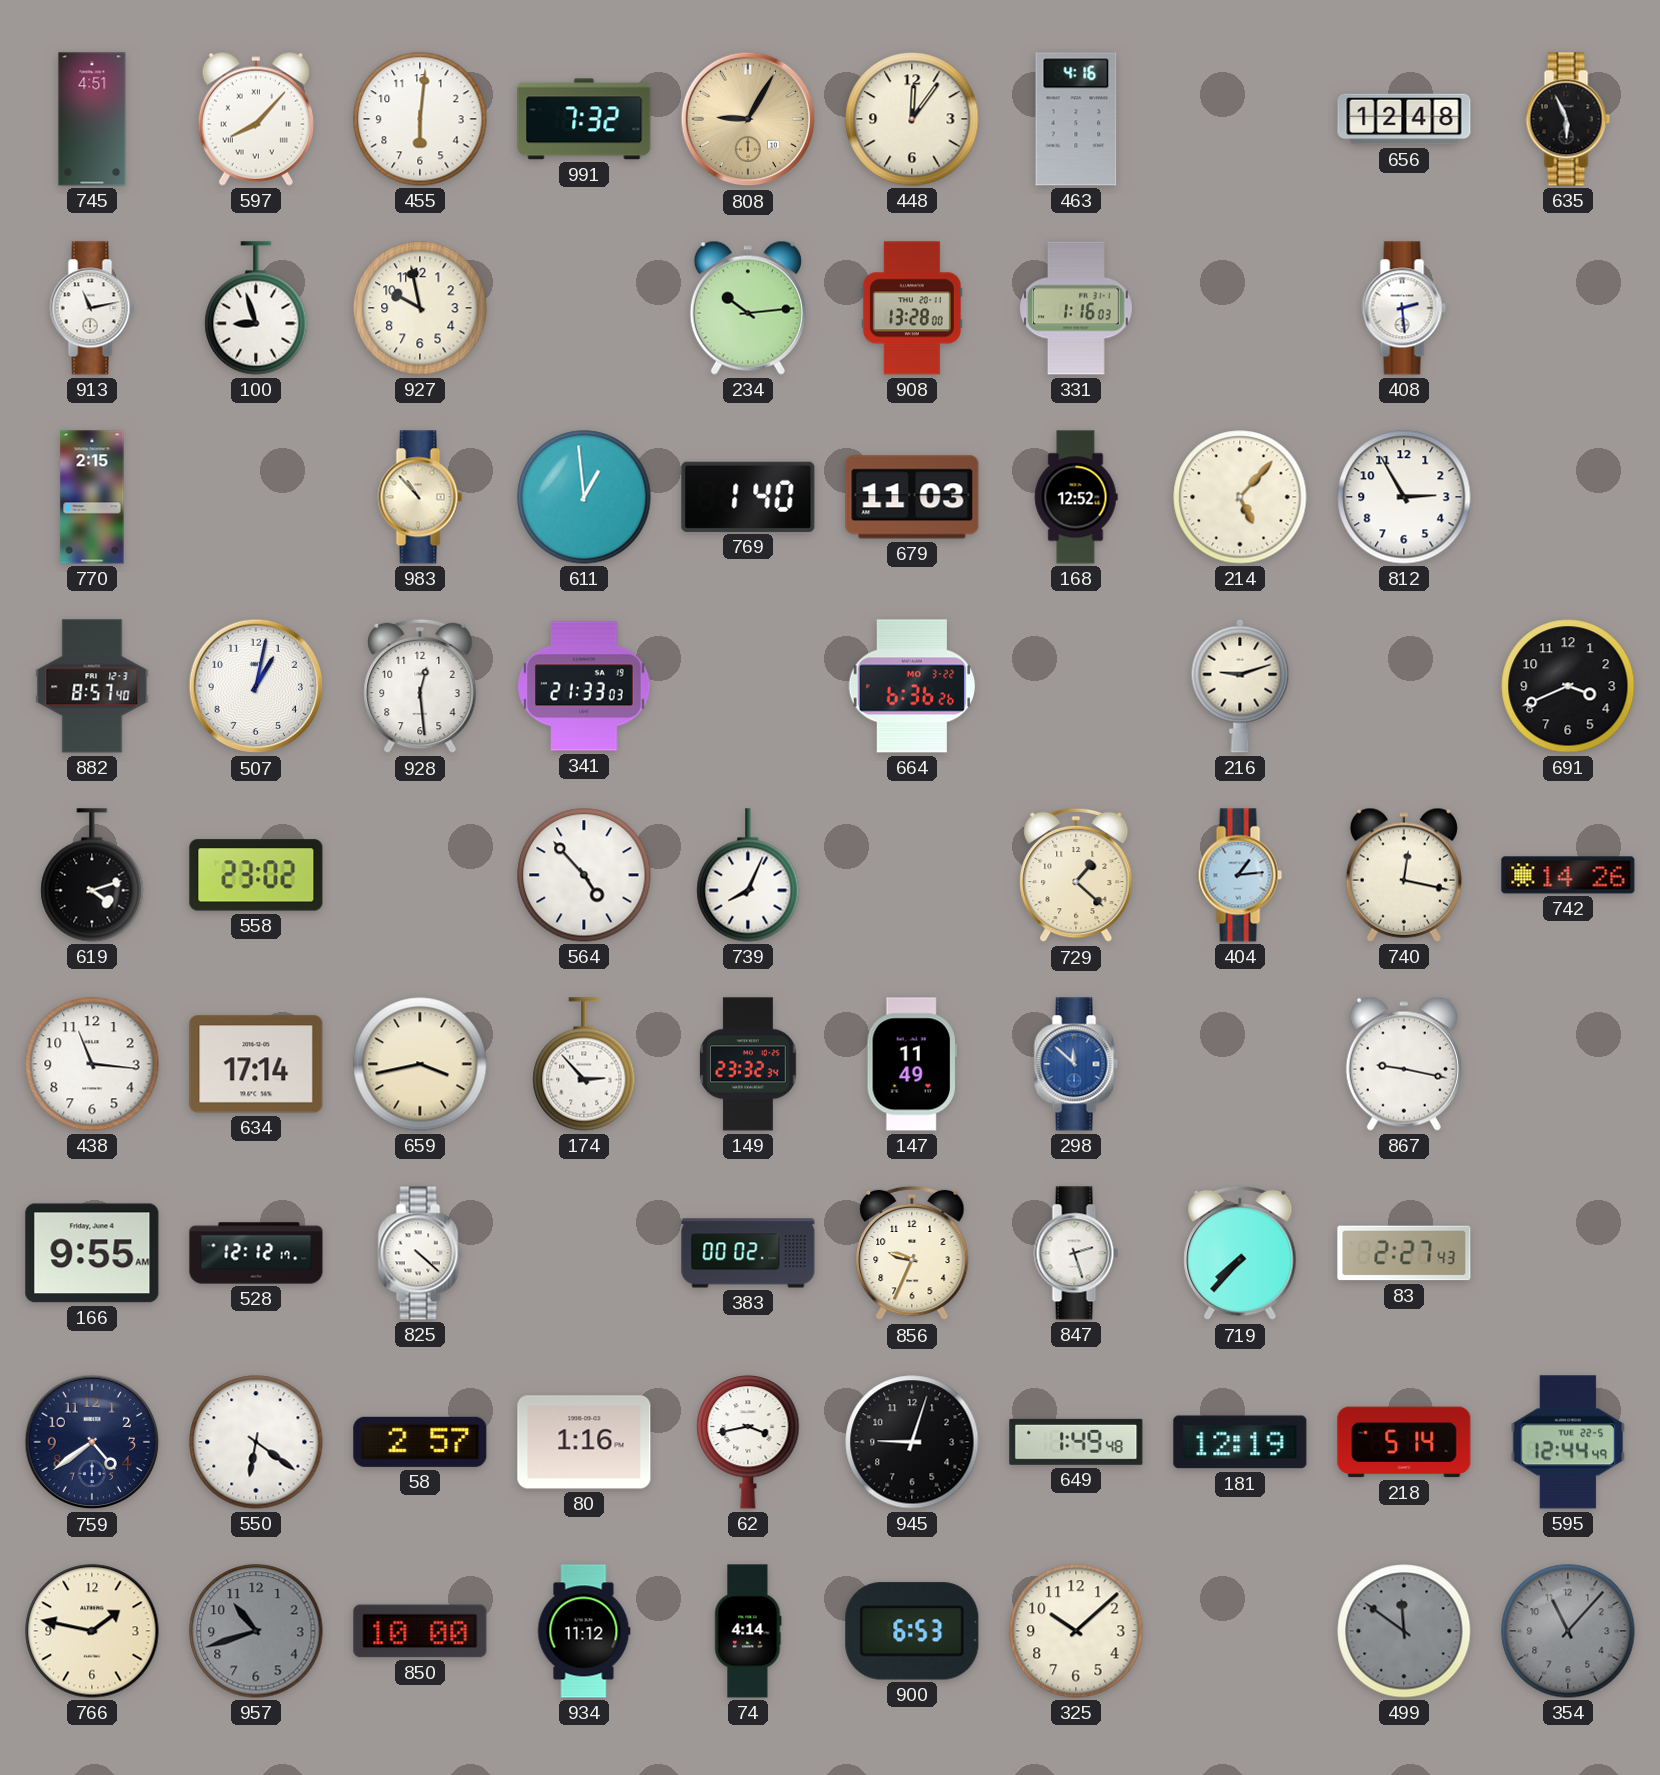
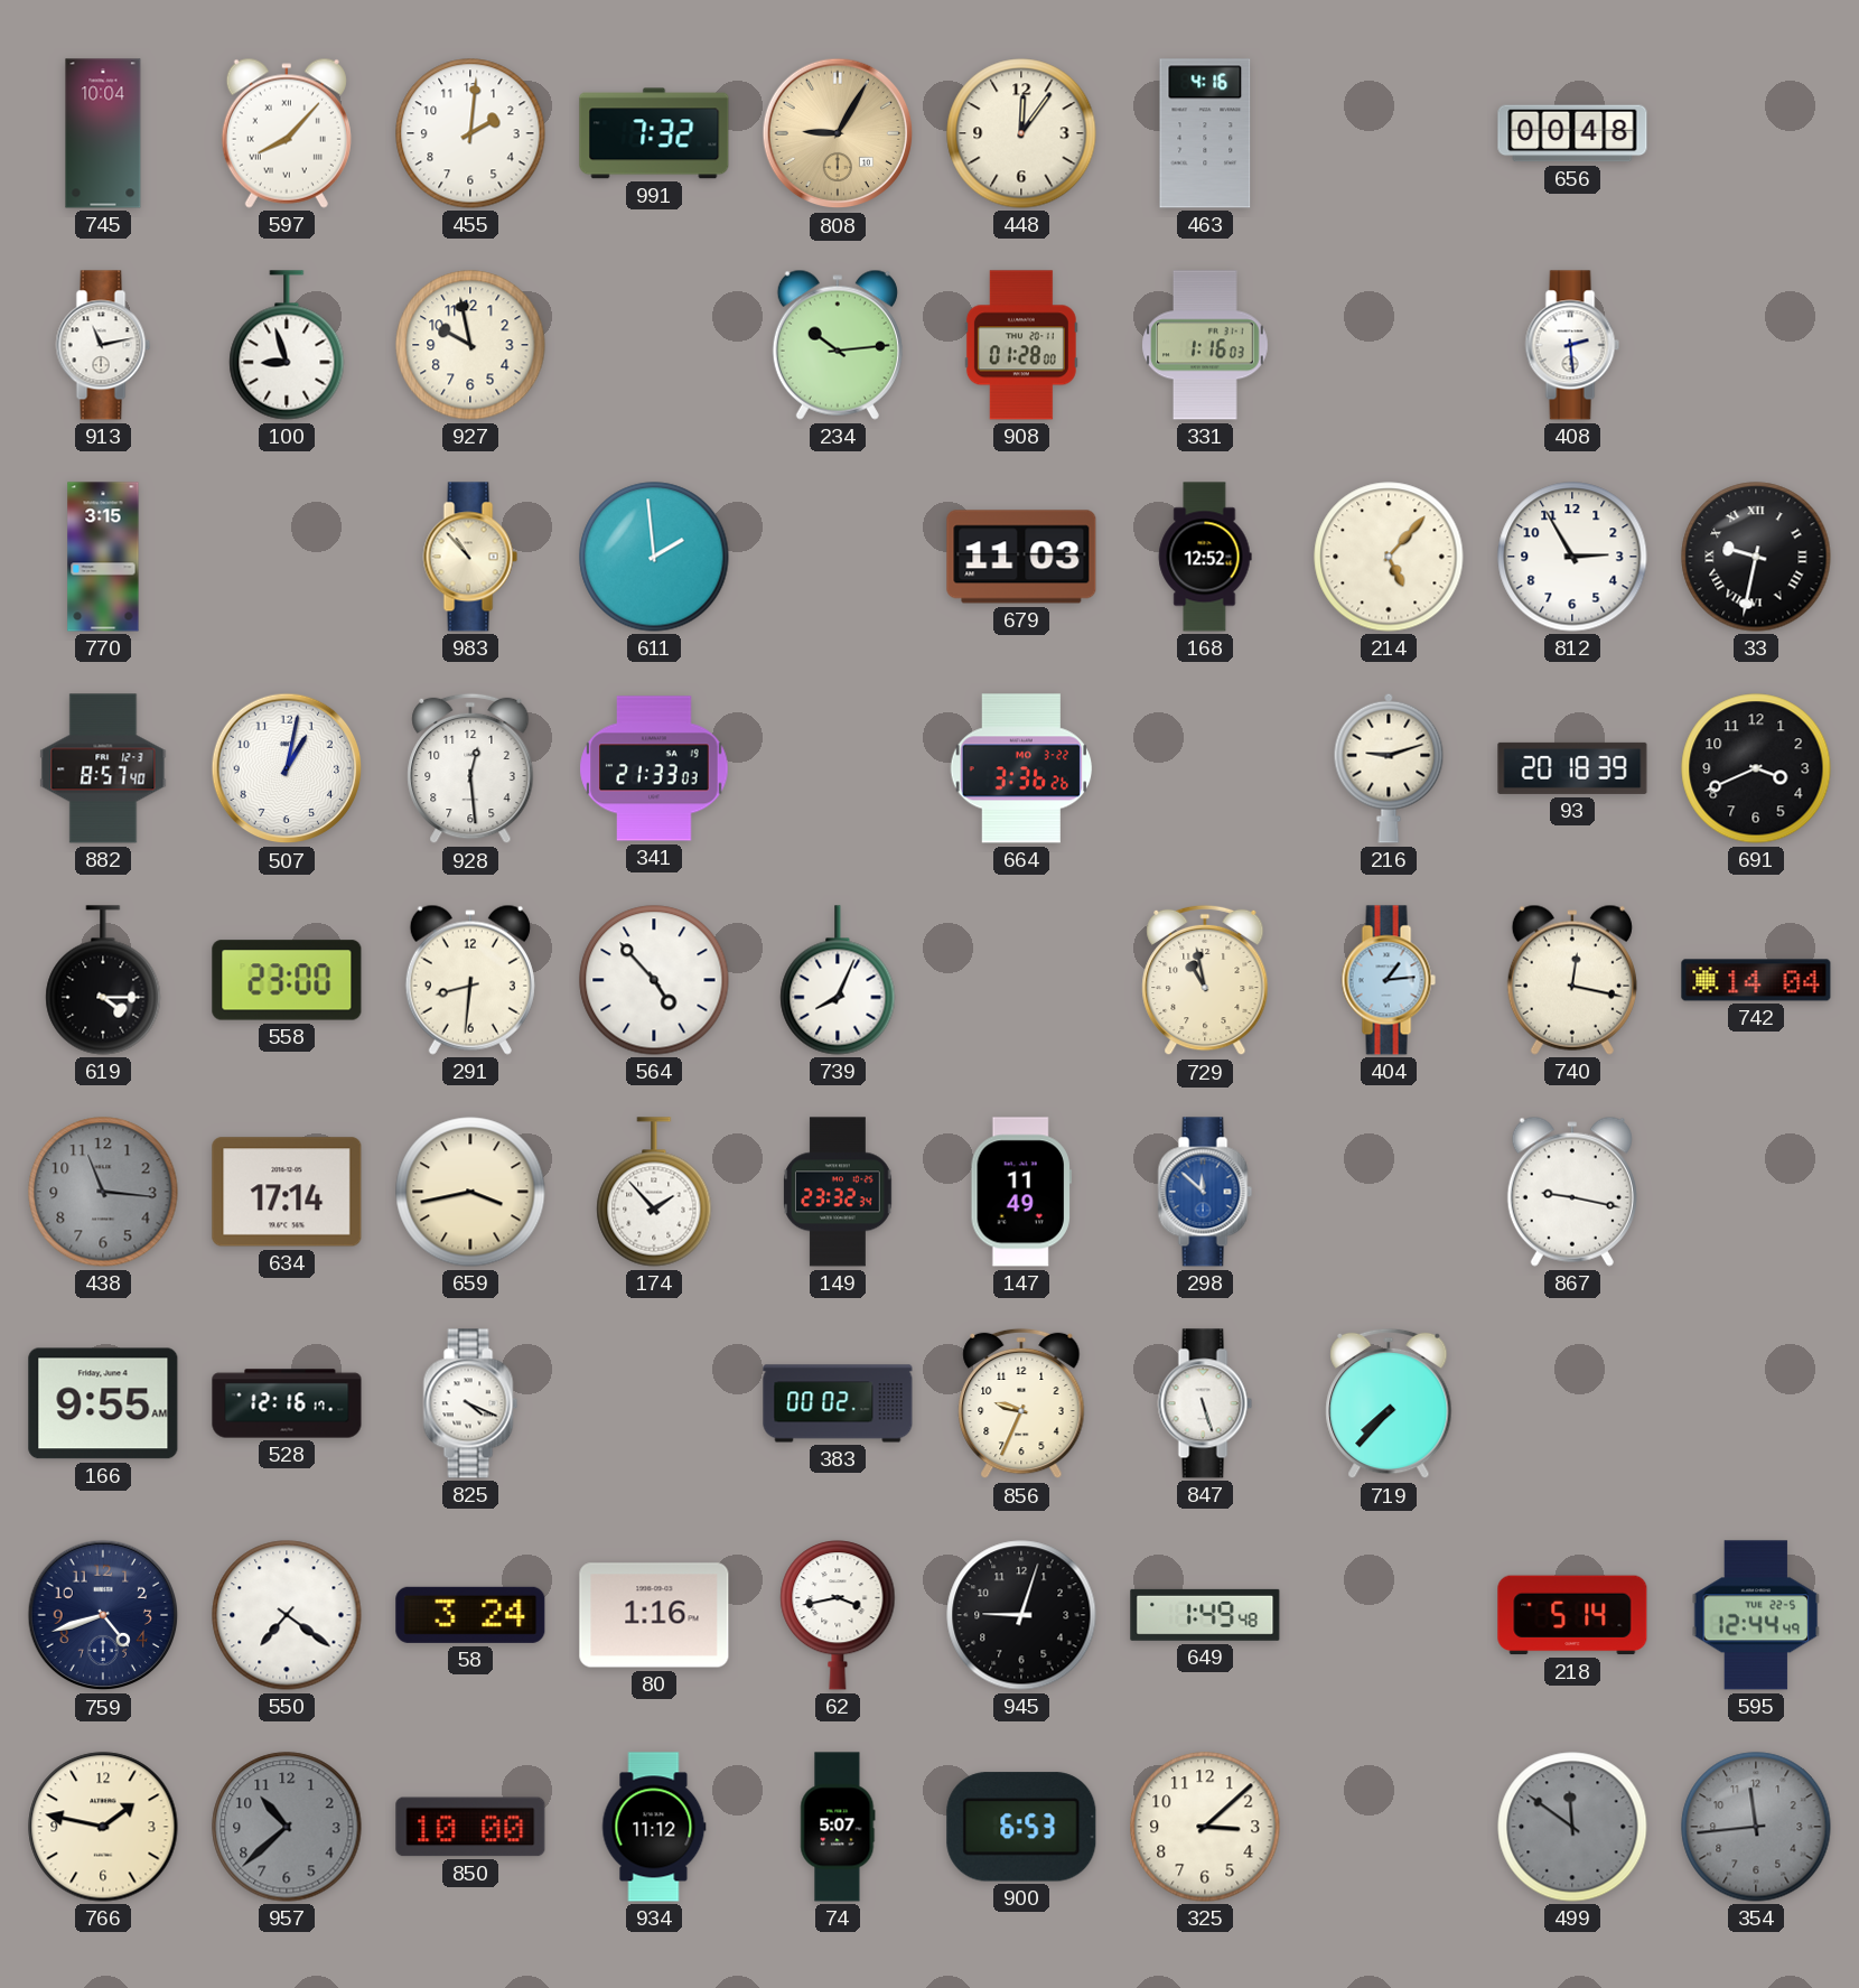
745: 4:51 -> 10:04
455: 6:01 -> 2:01
656: 12:48 -> 00:48
635: 5:56 -> none
908: 13:28 -> 01:28
770: 2:15 -> 3:15
611: 12:59 -> 1:59
769: 1:40 -> none
33: none -> 9:32
664: 6:36 -> 3:36
93: none -> 20:18
619: 4:12 -> 4:15
558: 23:02 -> 23:00
291: none -> 8:31
729: 1:22 -> 10:58
742: 14:26 -> 14:04
438 dial: white -> grey
174: 2:53 -> 1:53
528: 12:12 -> 12:16
825: 4:22 -> 4:19
847: 2:27 -> 5:27
83: 2:27 -> none
759: 4:39 -> 4:42
550: 6:21 -> 7:21
58: 2:57 -> 3:24
181: 12:19 -> none
957: 10:42 -> 10:38
74: 4:14 -> 5:07
325: 10:08 -> 3:08
354: 11:07 -> 11:44
